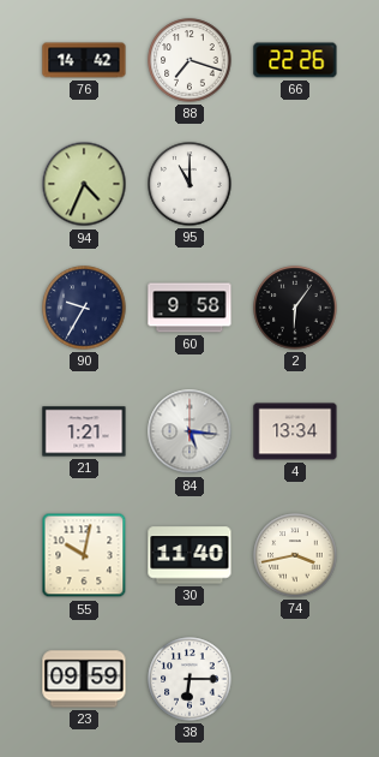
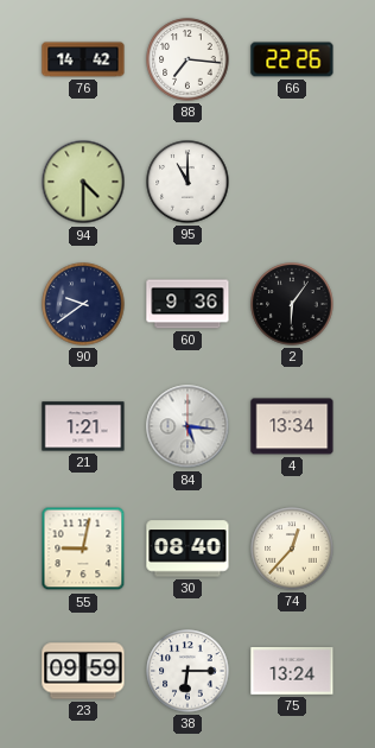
88: 7:18 -> 7:16
94: 4:34 -> 4:30
90: 9:35 -> 9:39
60: 9:58 -> 9:36
55: 10:02 -> 9:02
30: 11:40 -> 08:40
74: 3:43 -> 12:37
75: none -> 13:24
